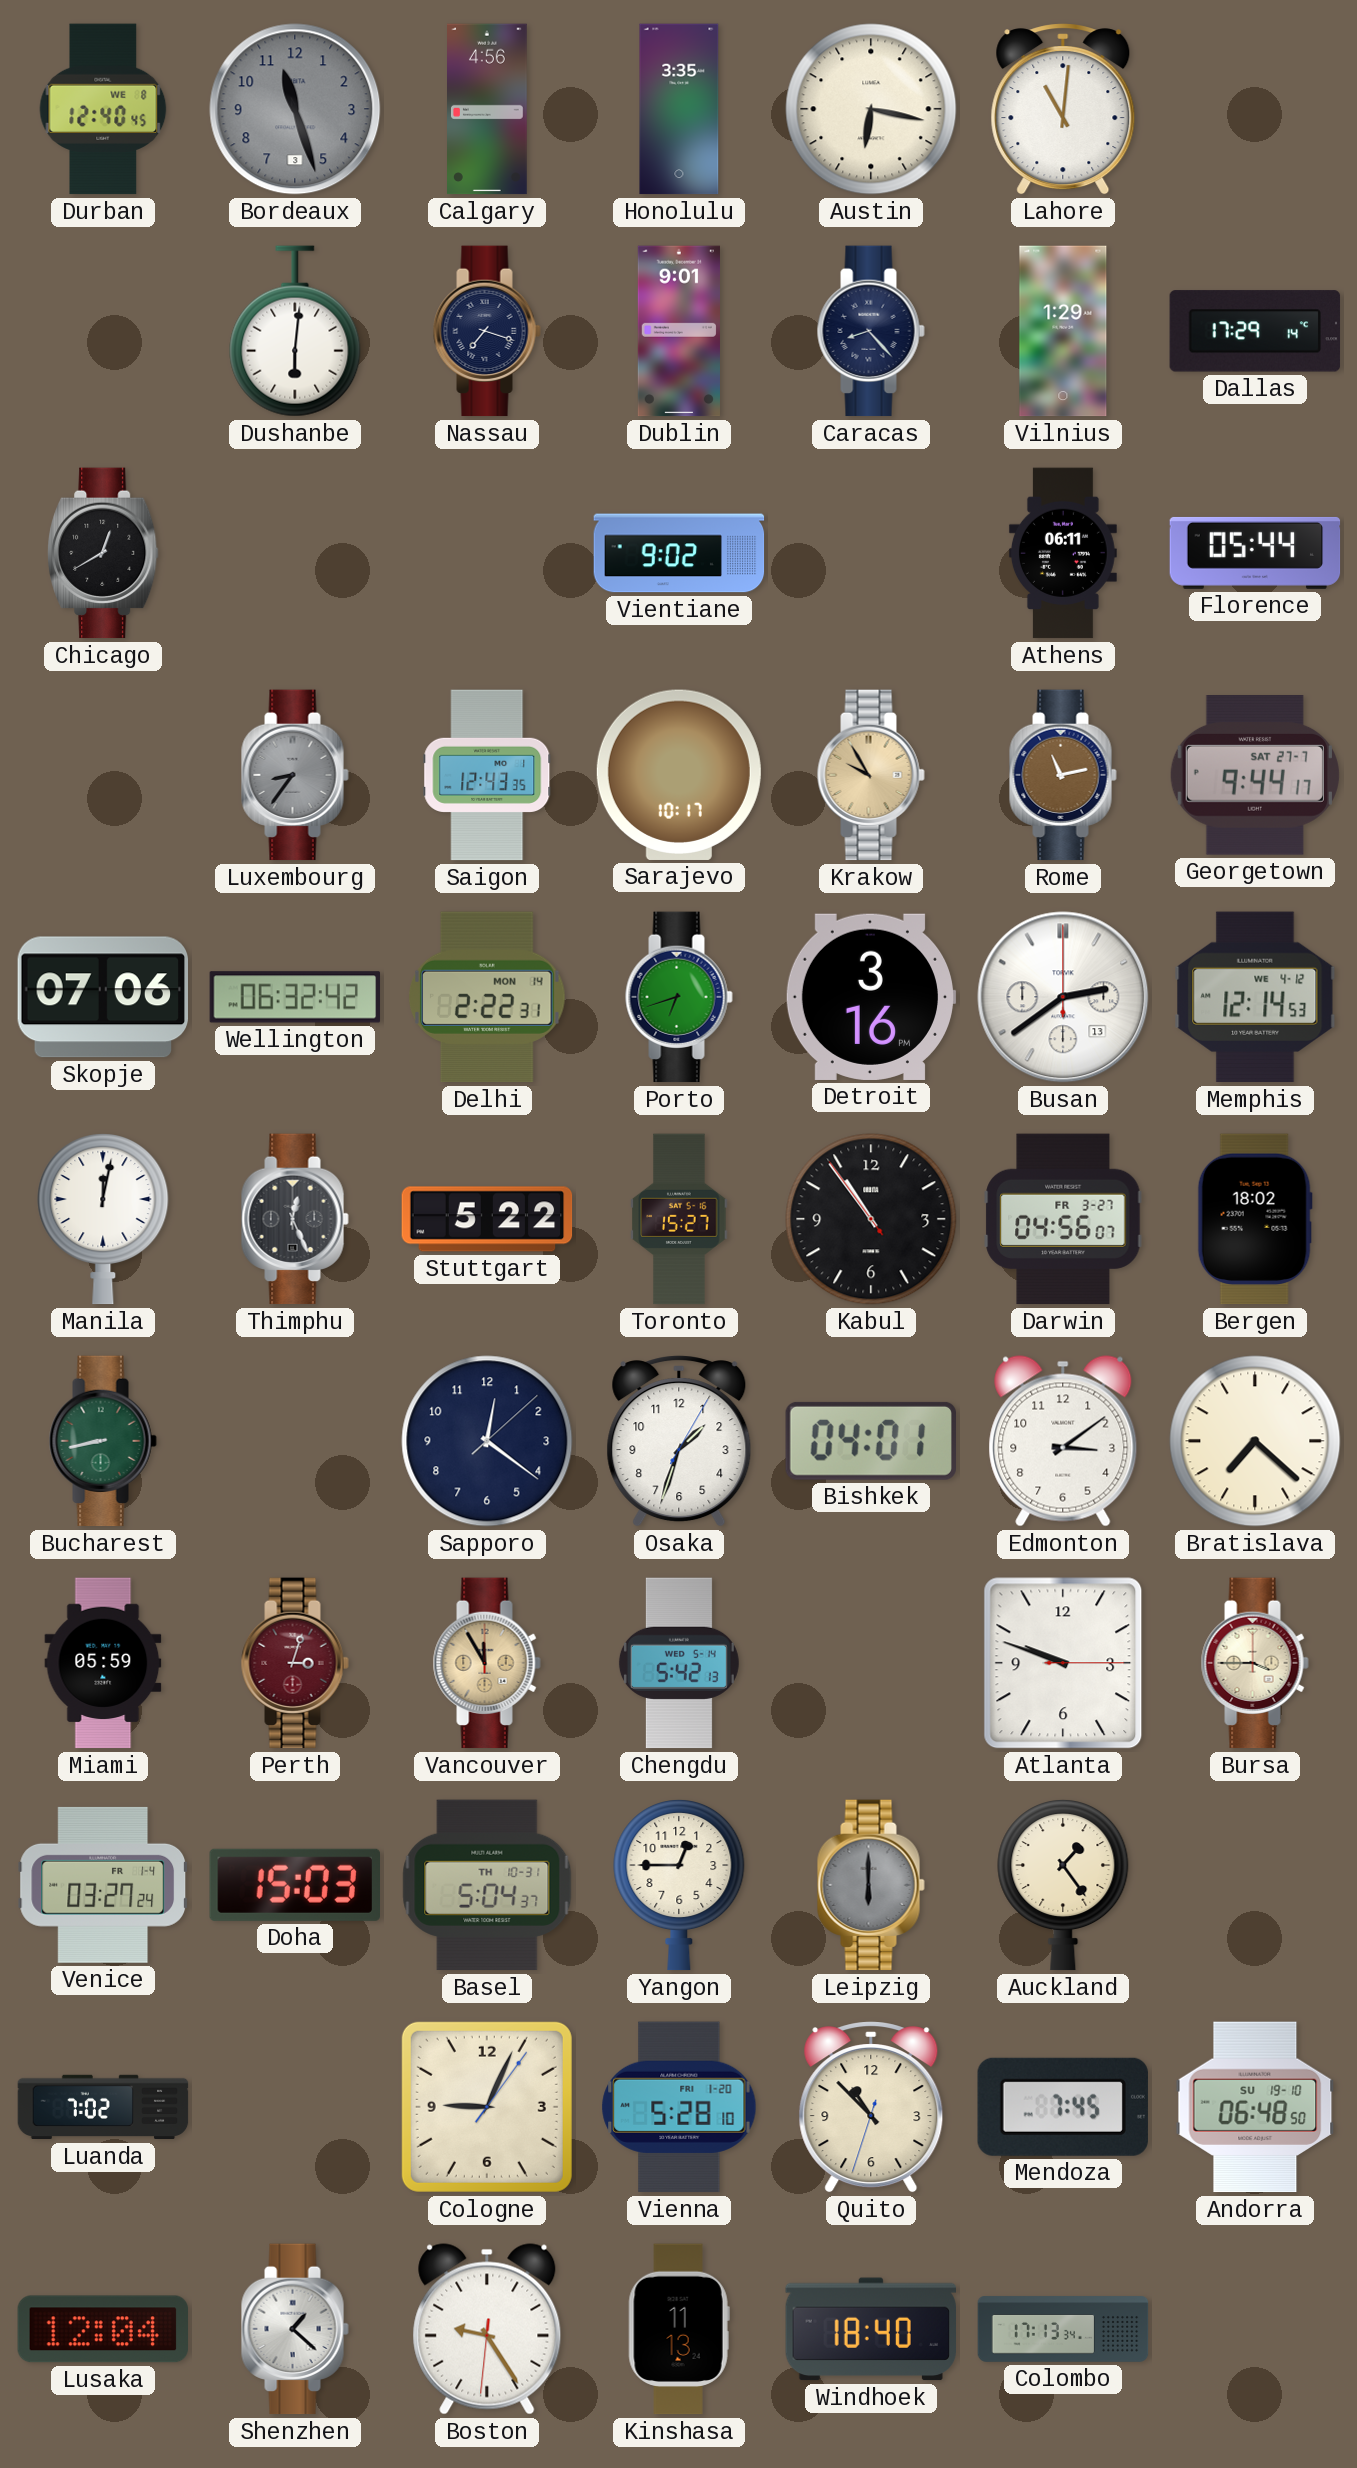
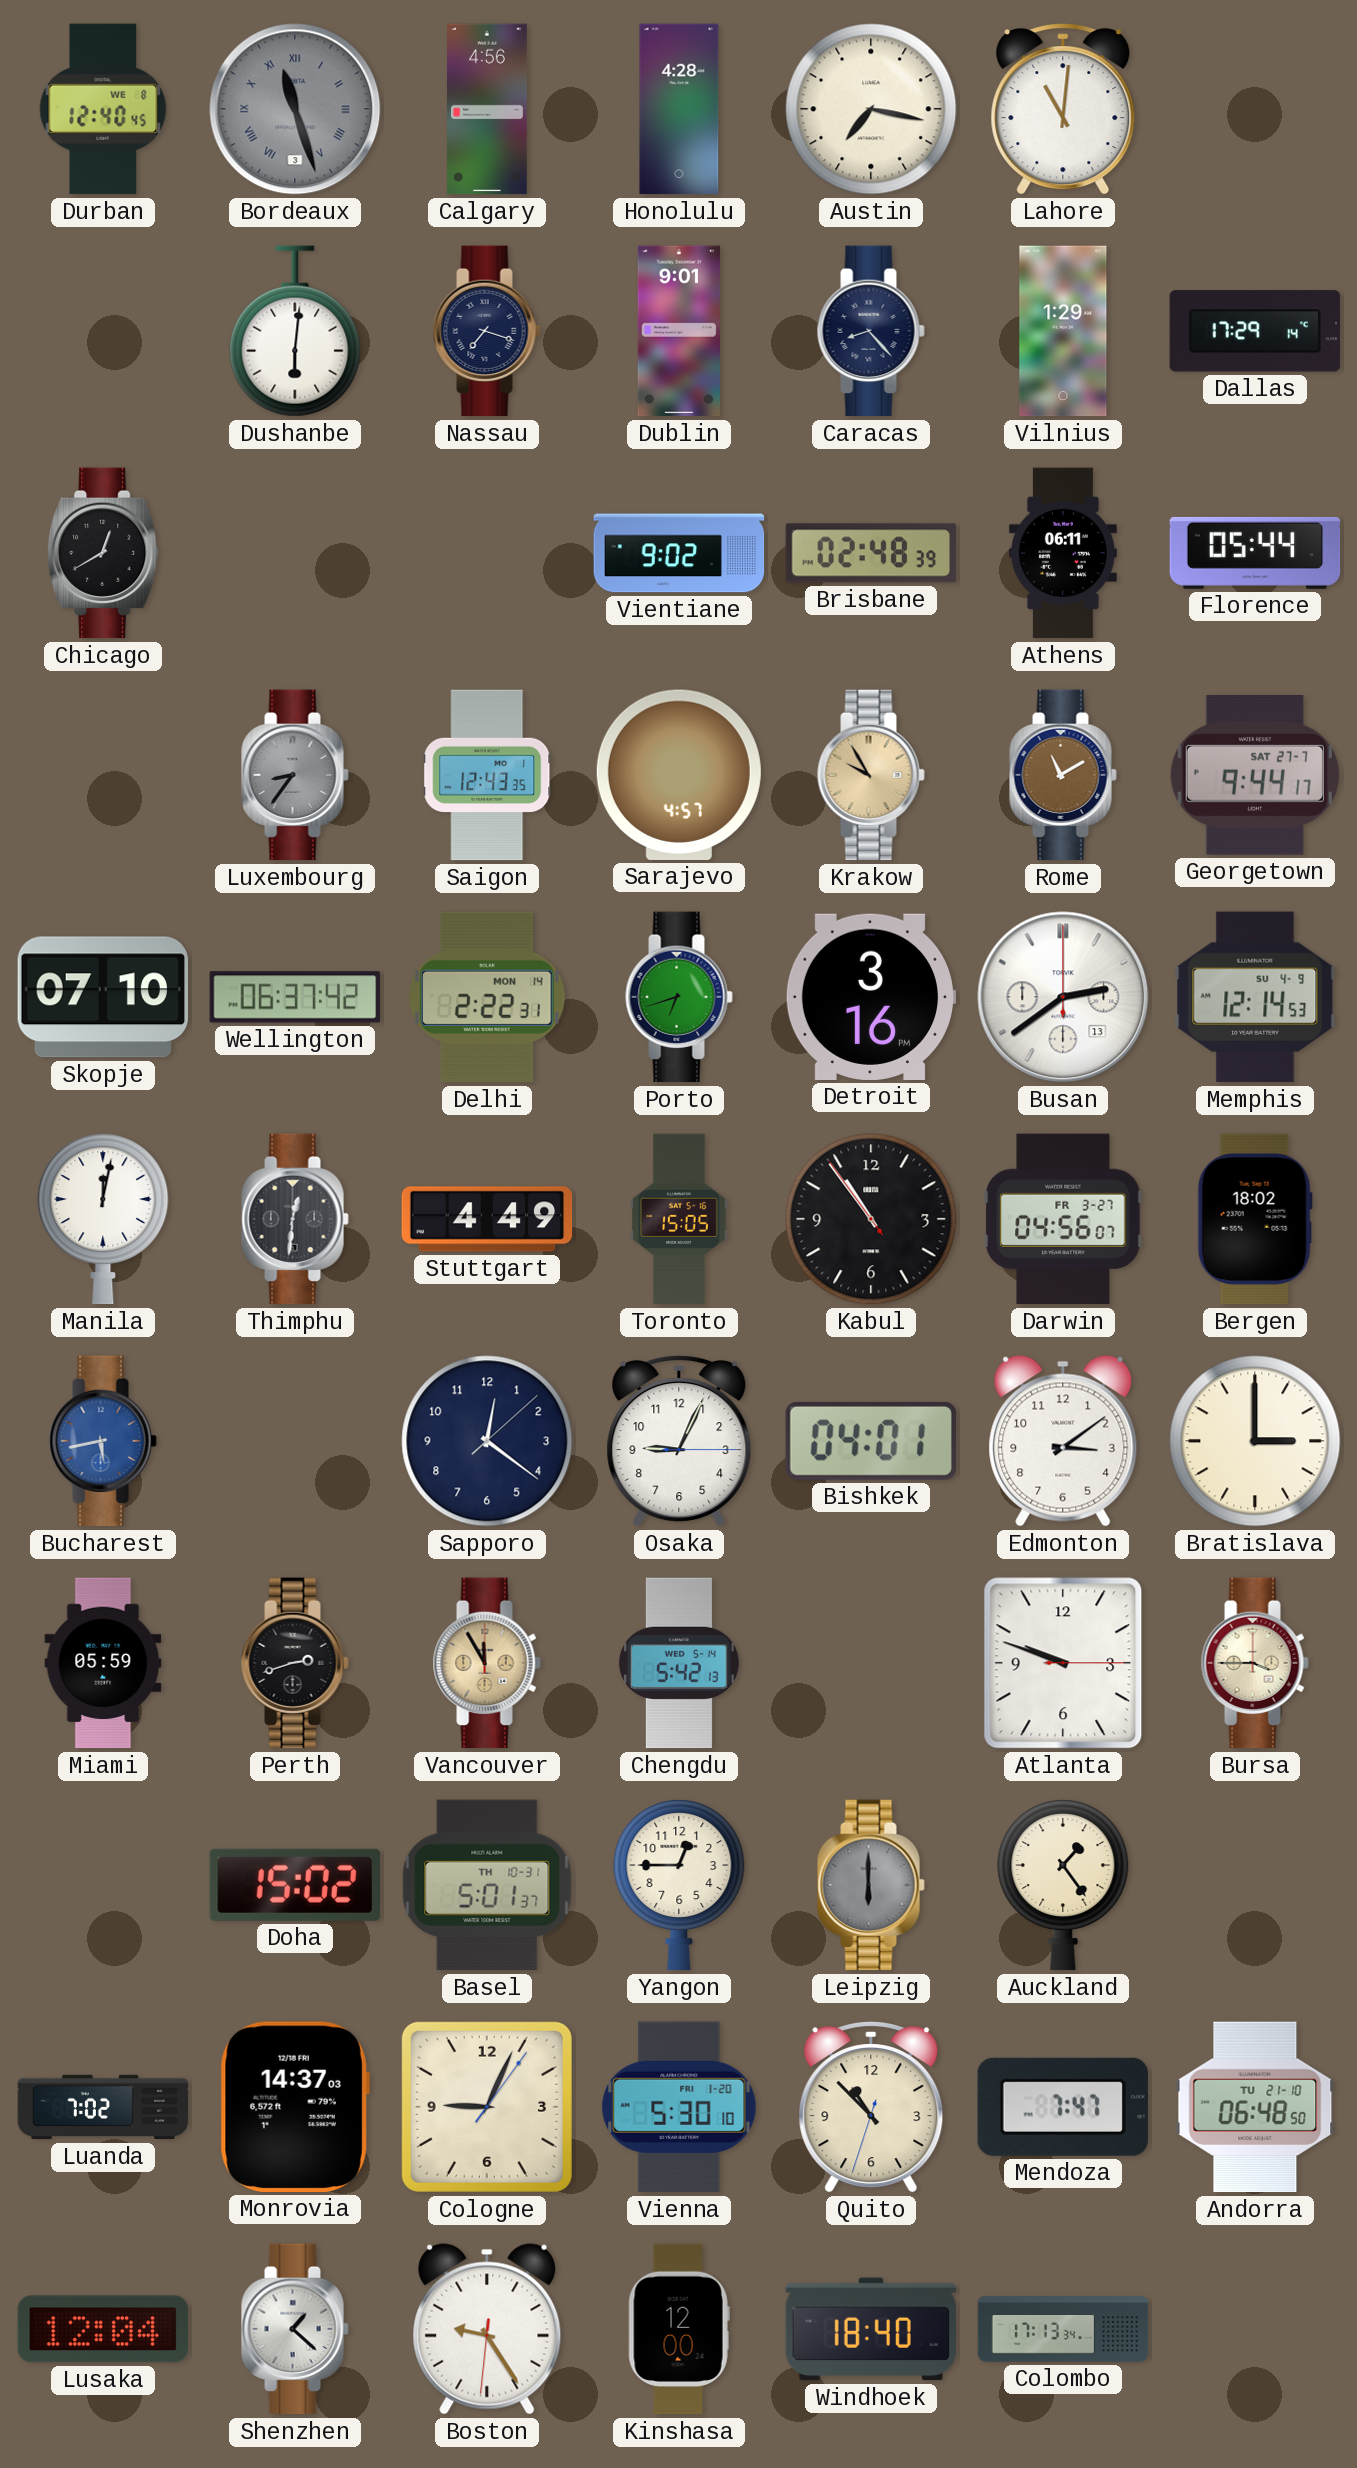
Bordeaux numerals: Arabic -> Roman
Honolulu: 3:35 -> 4:28
Austin: 6:17 -> 7:17
Brisbane: none -> 02:48
Sarajevo: 10:17 -> 4:57
Rome: 11:13 -> 11:10
Skopje: 07:06 -> 07:10
Wellington: 06:32 -> 06:37
Memphis date: WE 4-12 -> SU 4-9
Thimphu: 12:26 -> 12:31
Stuttgart: 5:22 -> 4:49
Toronto: 15:27 -> 15:05
Bucharest: 8:43 -> 5:43
Bucharest dial: green -> blue
Osaka: 1:33 -> 9:04
Bratislava: 7:22 -> 3:00
Perth: 3:03 -> 2:42
Perth dial: burgundy -> black
Venice: 03:27 -> none
Doha: 15:03 -> 15:02
Basel: 5:04 -> 5:01
Monrovia: none -> 14:37
Vienna: 5:28 -> 5:30
Mendoza: 7:45 -> 7:47
Andorra date: SU 19-10 -> TU 21-10
Kinshasa: 11:13 -> 12:00
